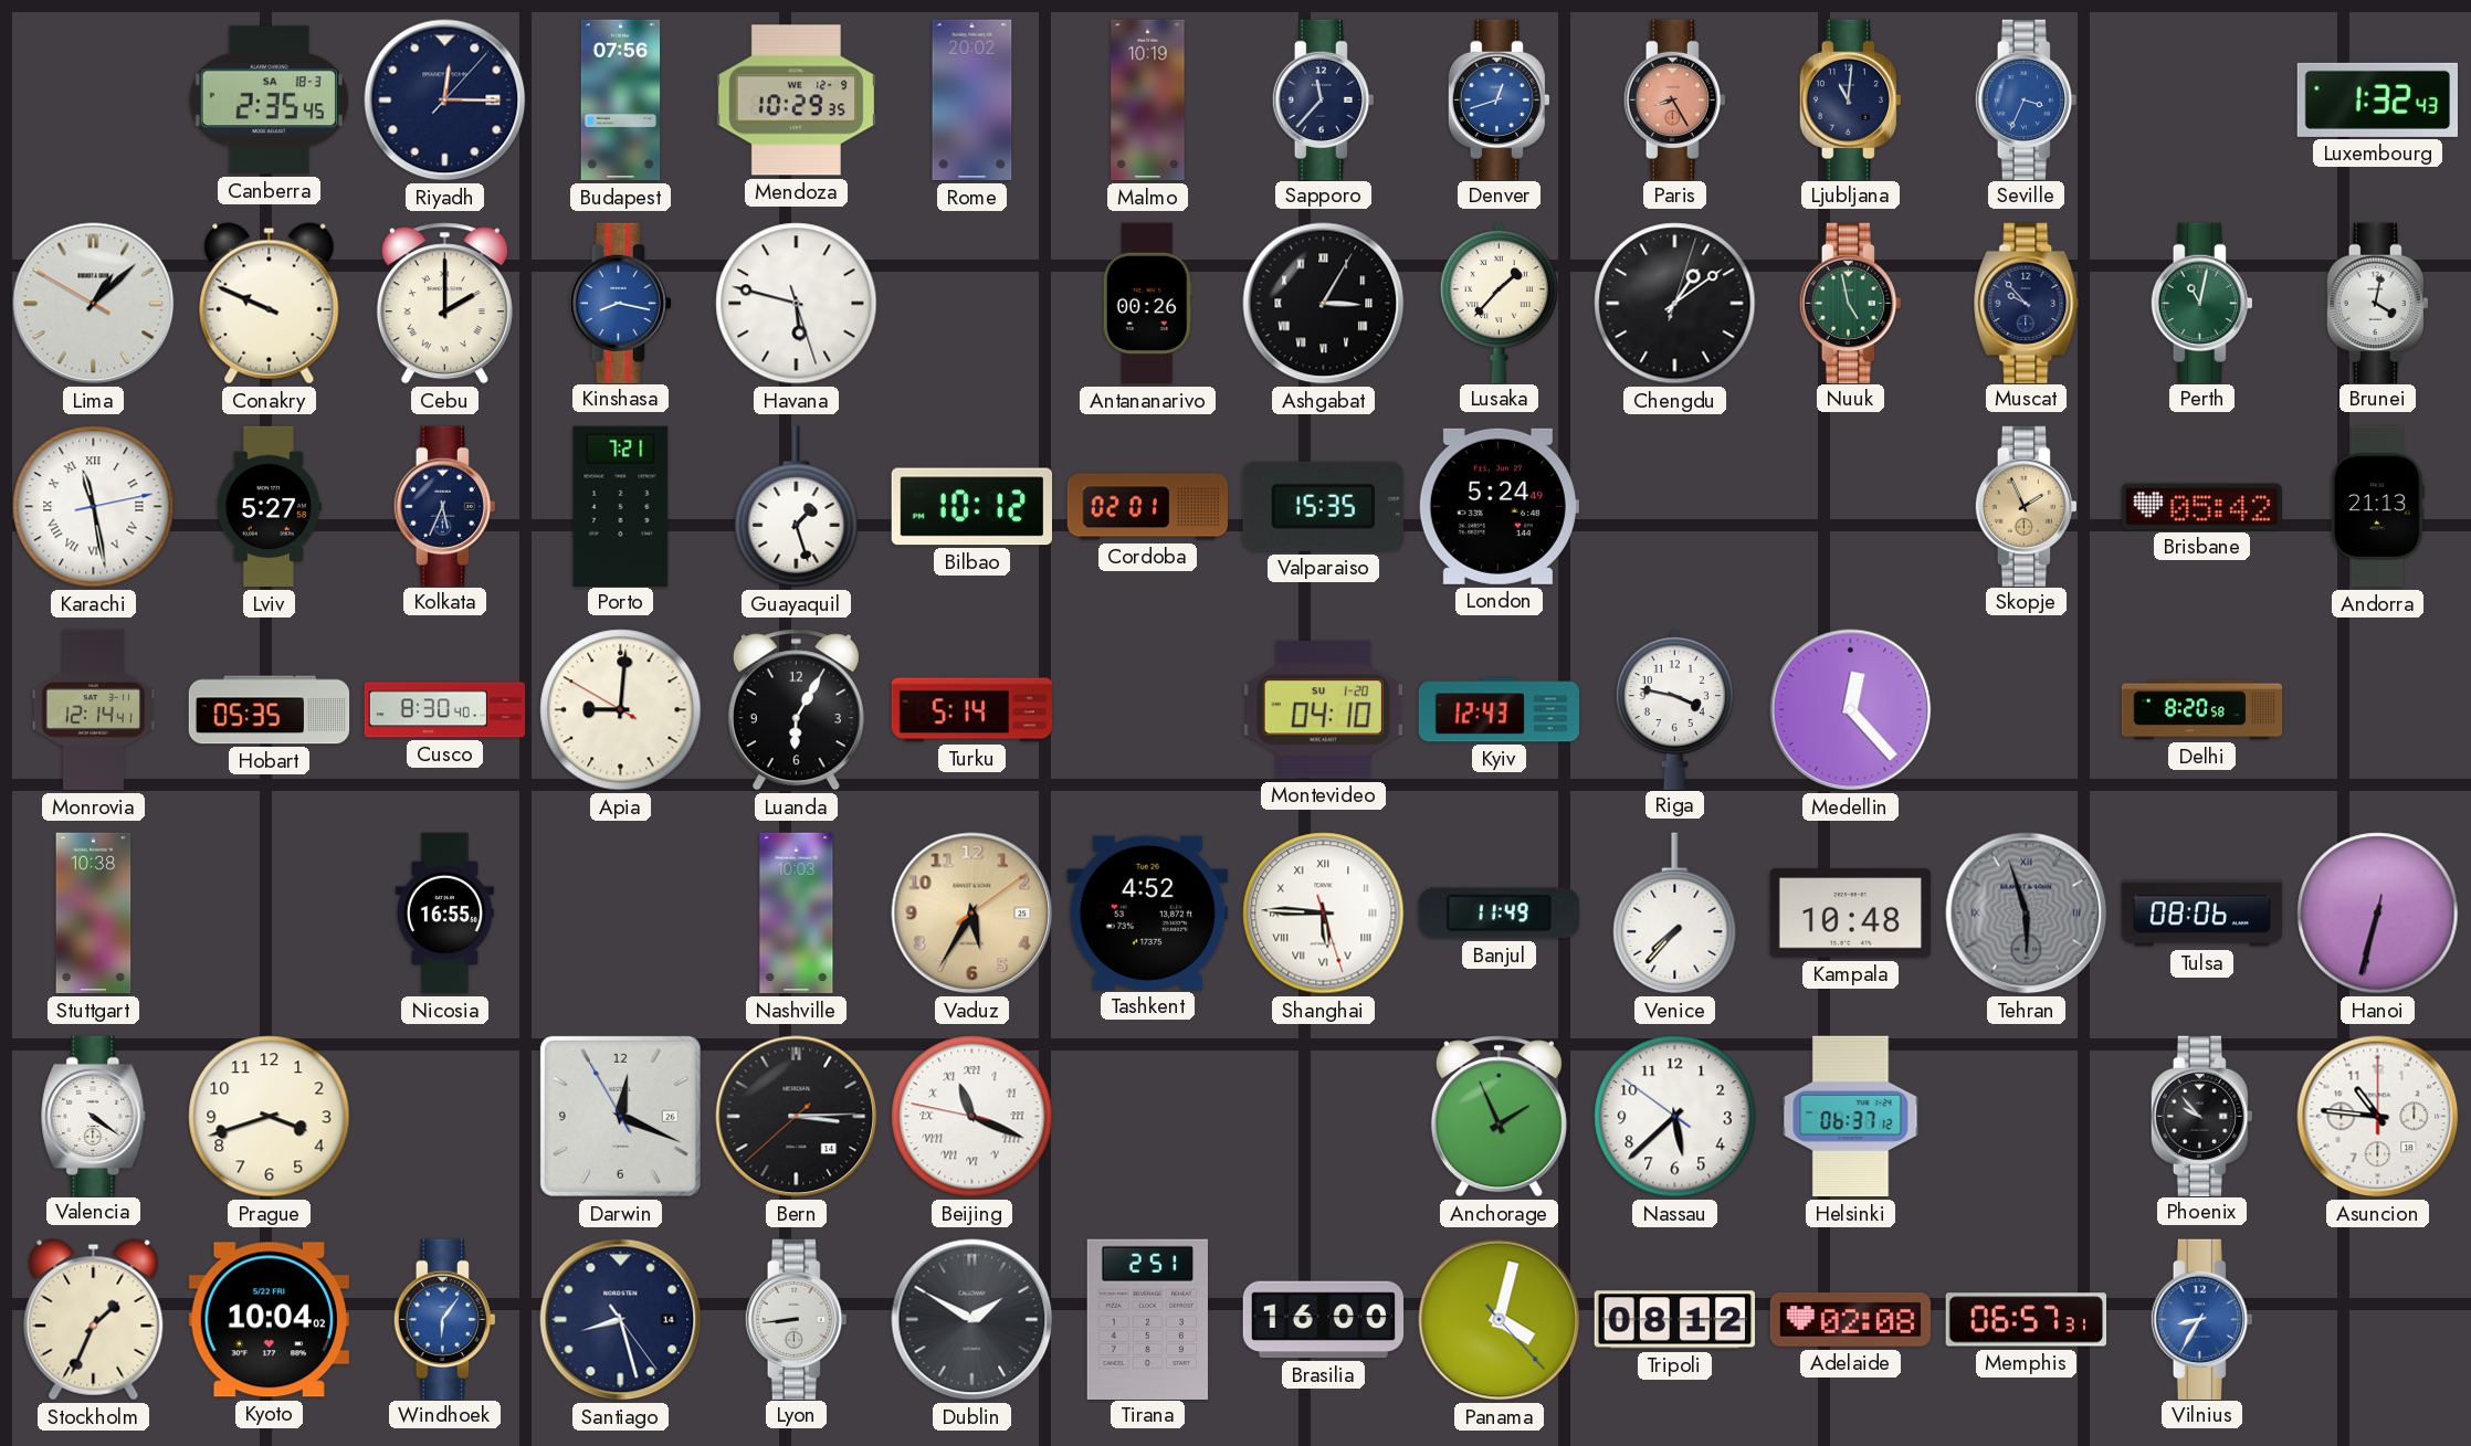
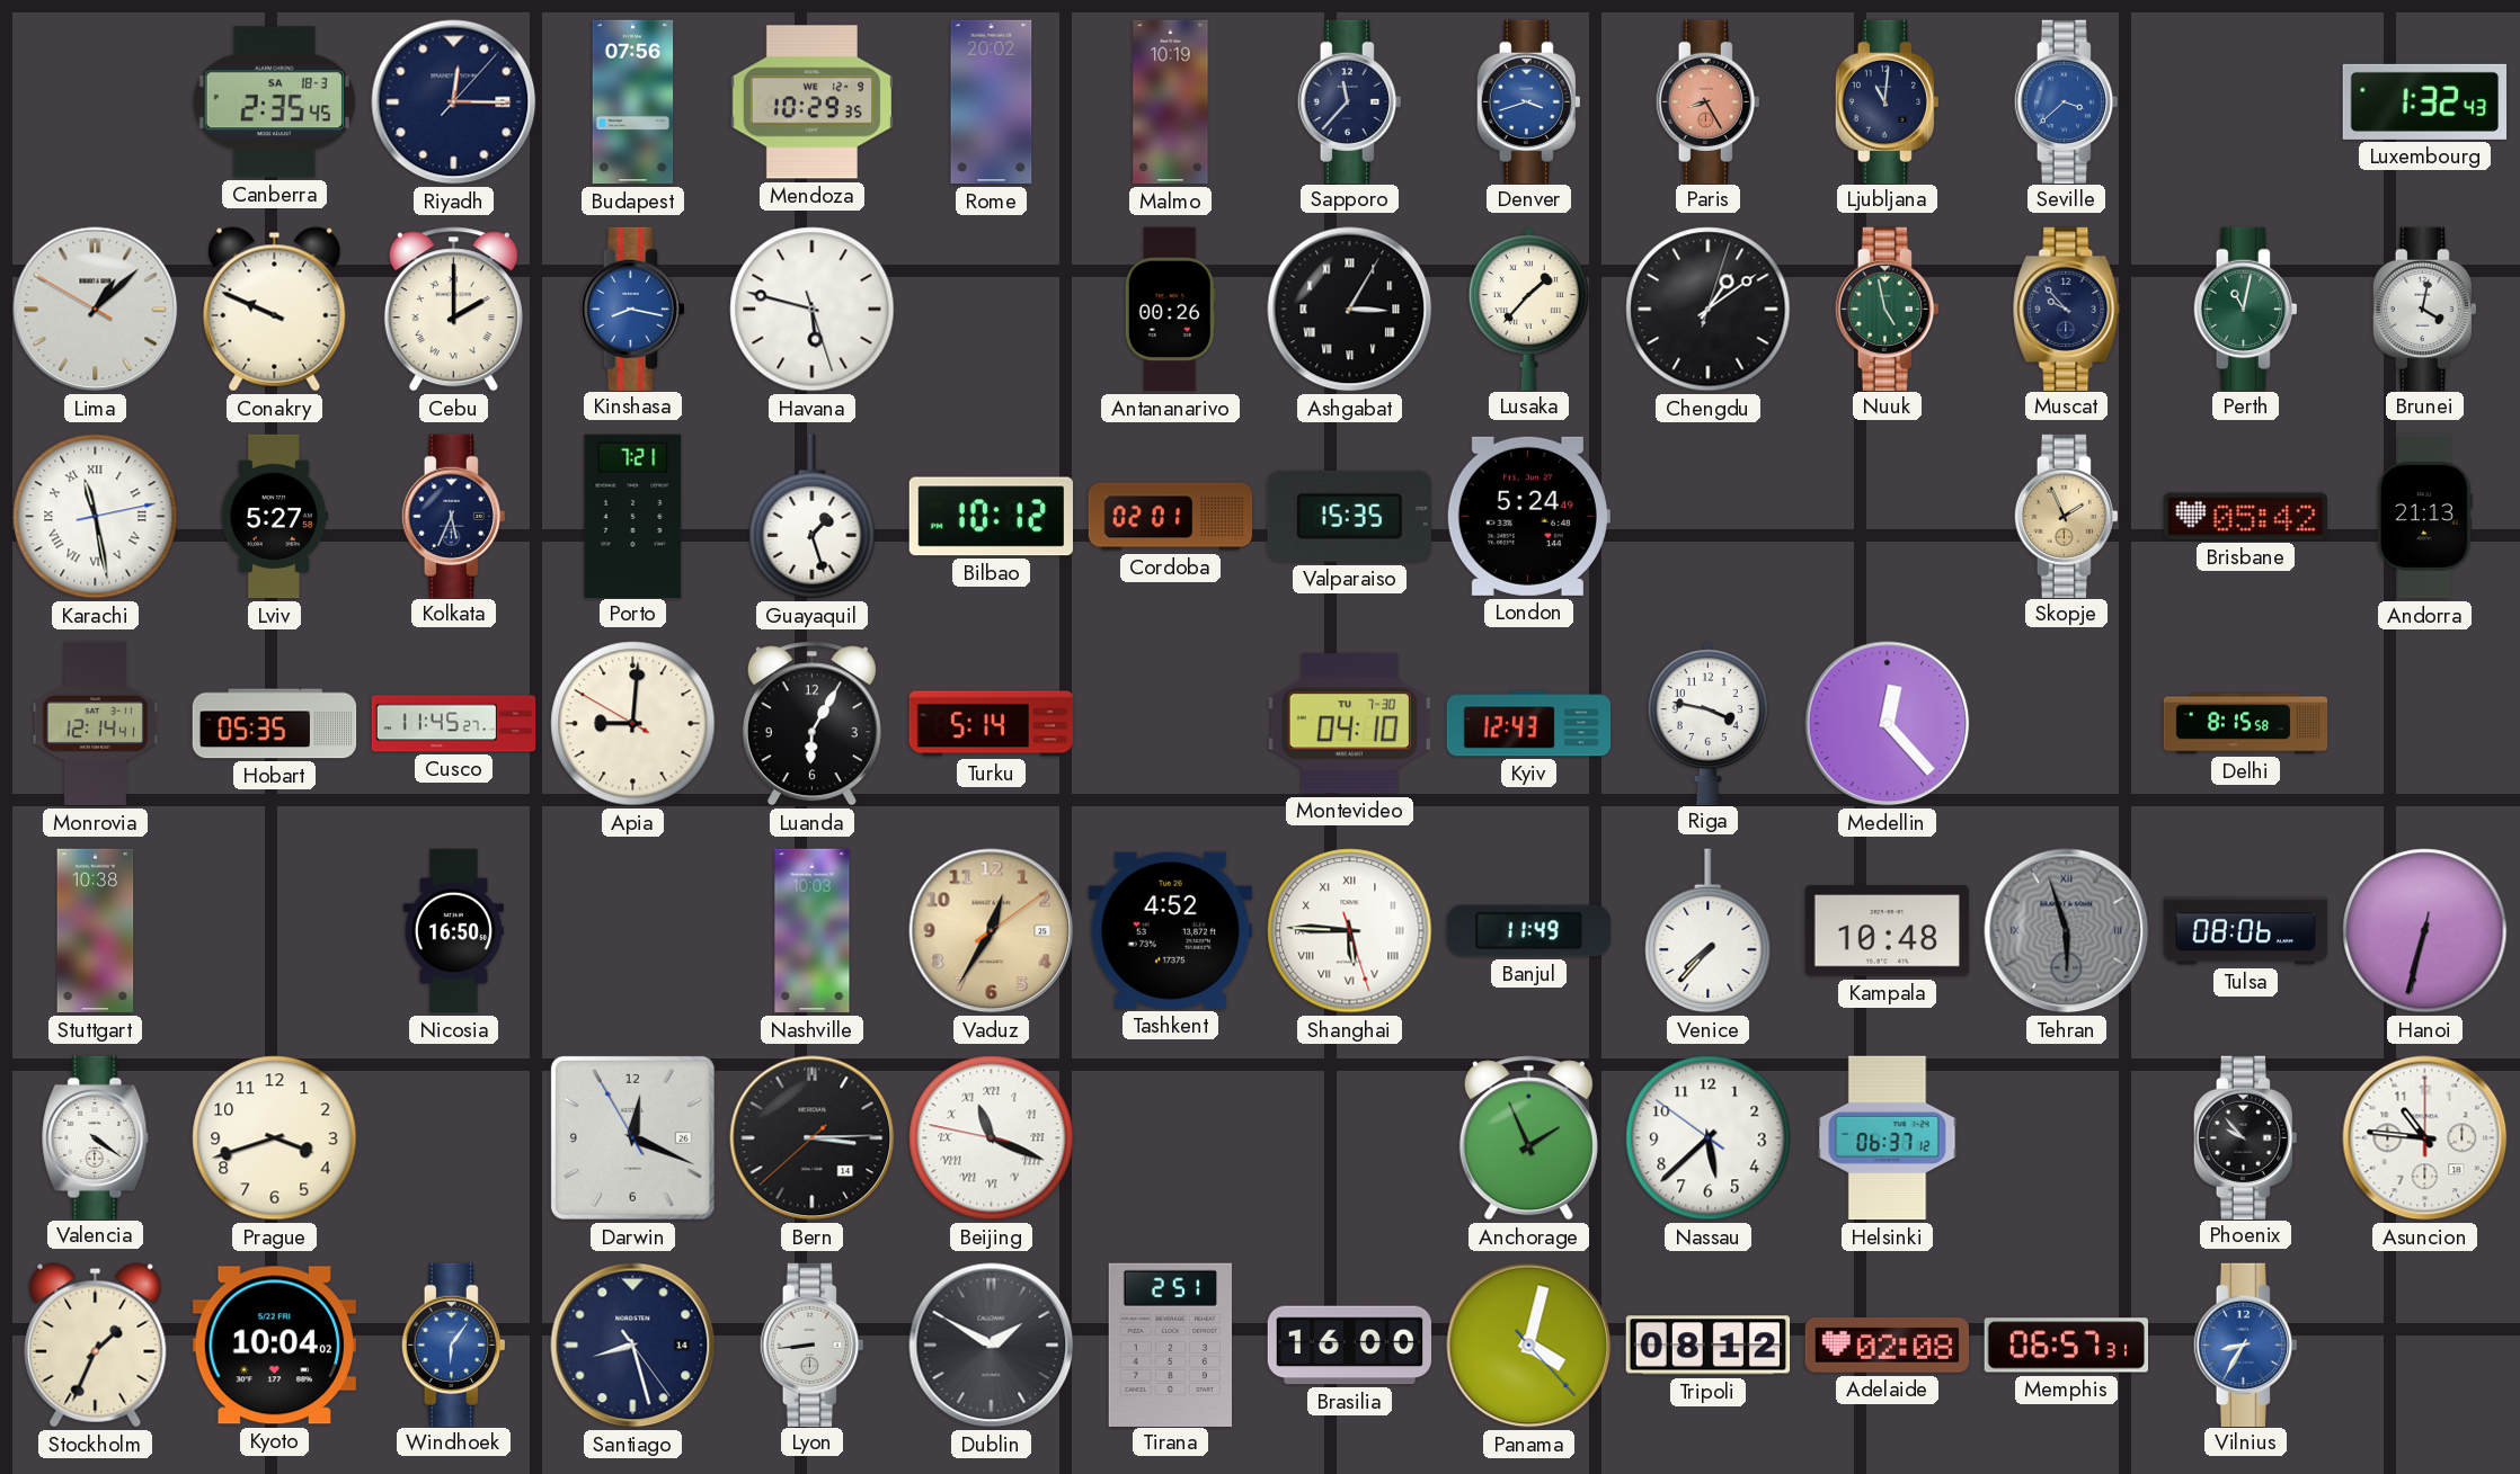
Denver: 12:42 -> 3:42
Seville: 3:34 -> 3:38
Cusco: 8:30 -> 11:45
Montevideo date: SU 1-20 -> TU 7-30
Delhi: 8:20 -> 8:15
Nicosia: 16:55 -> 16:50
Vaduz: 5:35 -> 12:35
